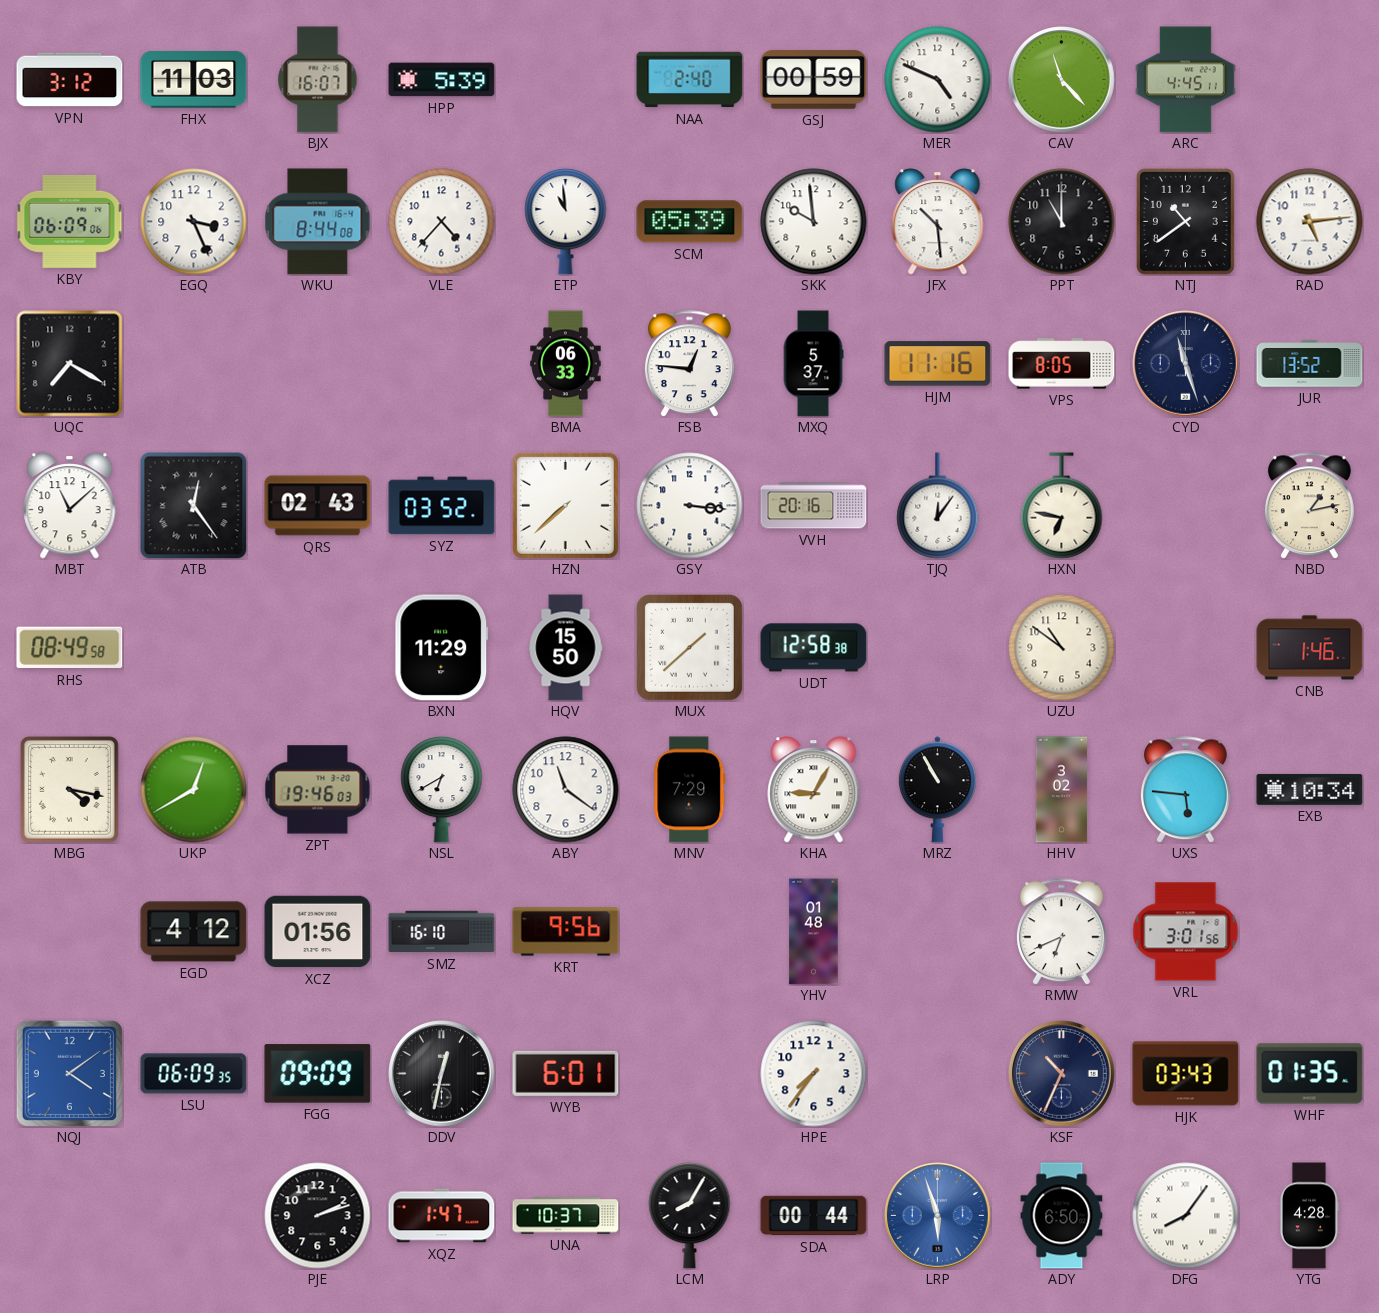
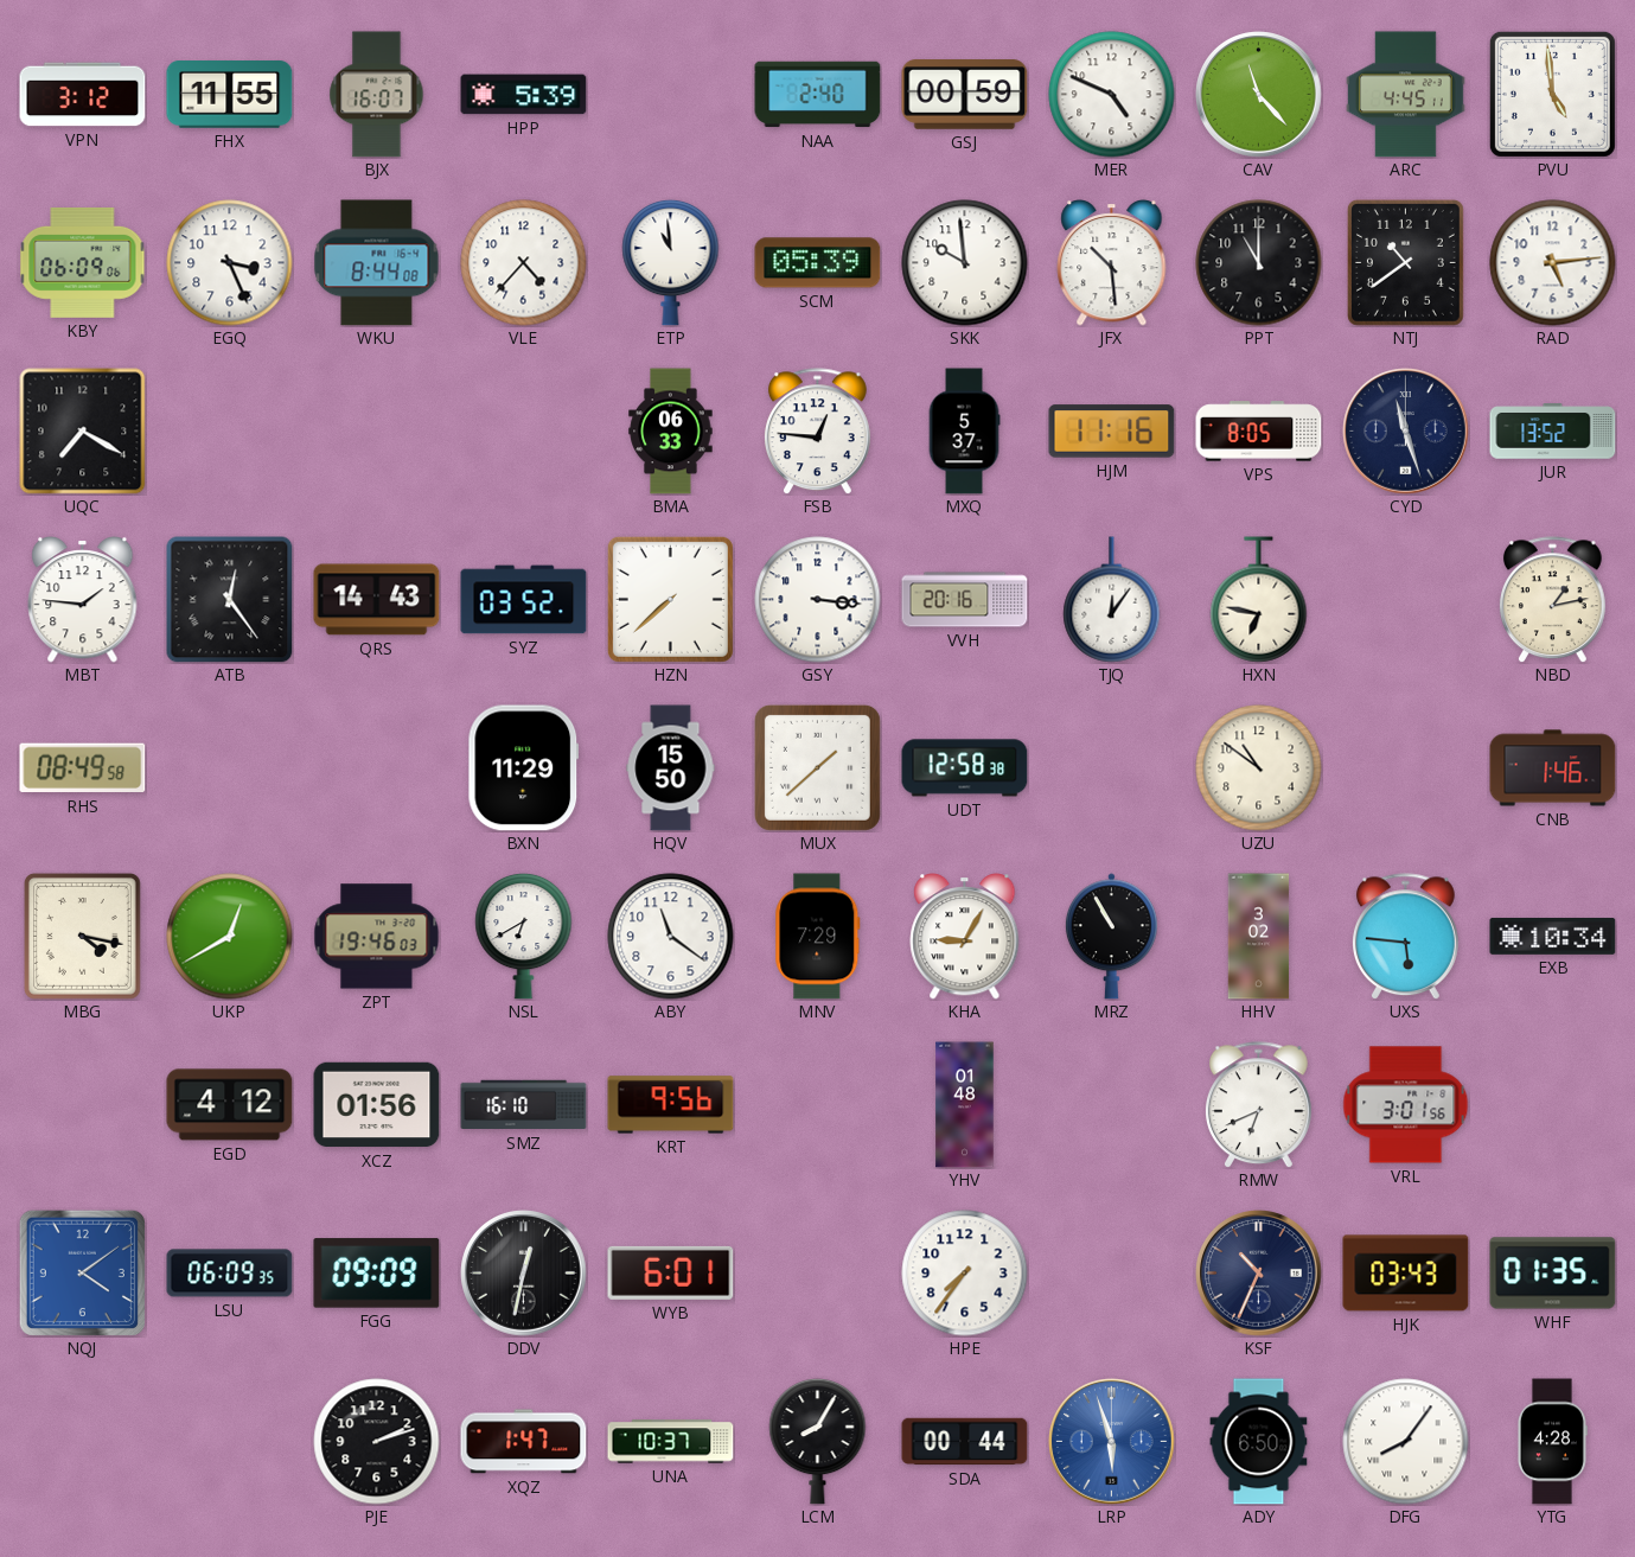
FHX: 11:03 -> 11:55
PVU: none -> 4:59
MBT: 11:08 -> 1:46
QRS: 02:43 -> 14:43
